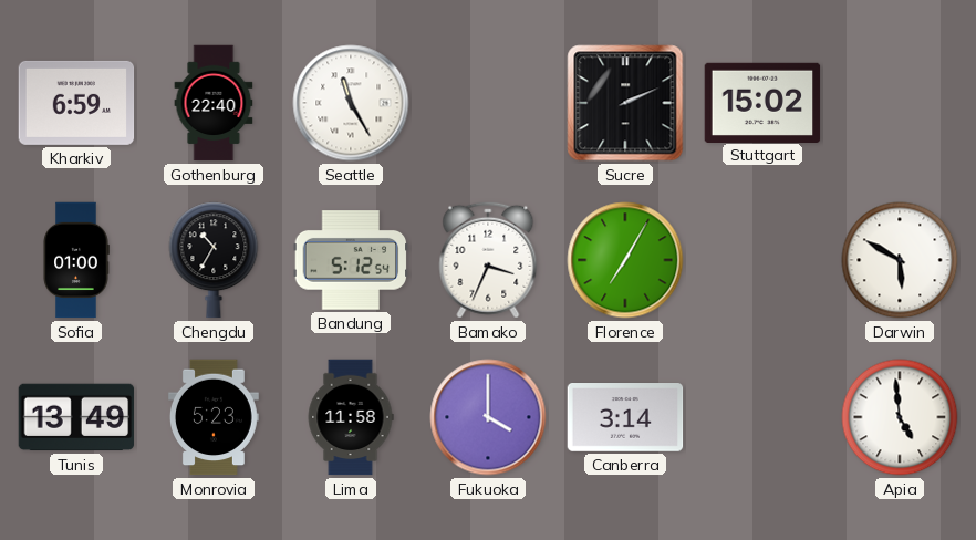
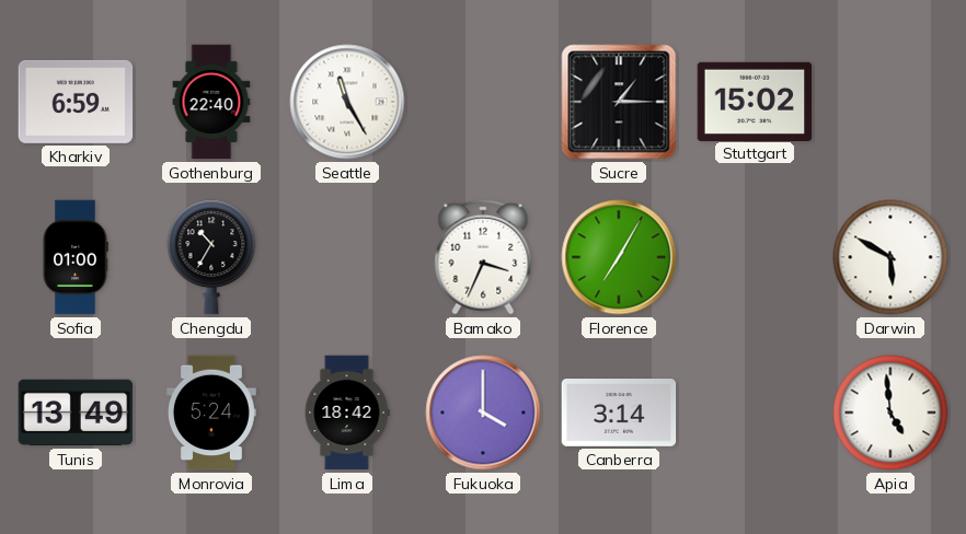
Sucre: 2:11 -> 1:15
Bandung: 5:12 -> none
Monrovia: 5:23 -> 5:24
Lima: 11:58 -> 18:42
